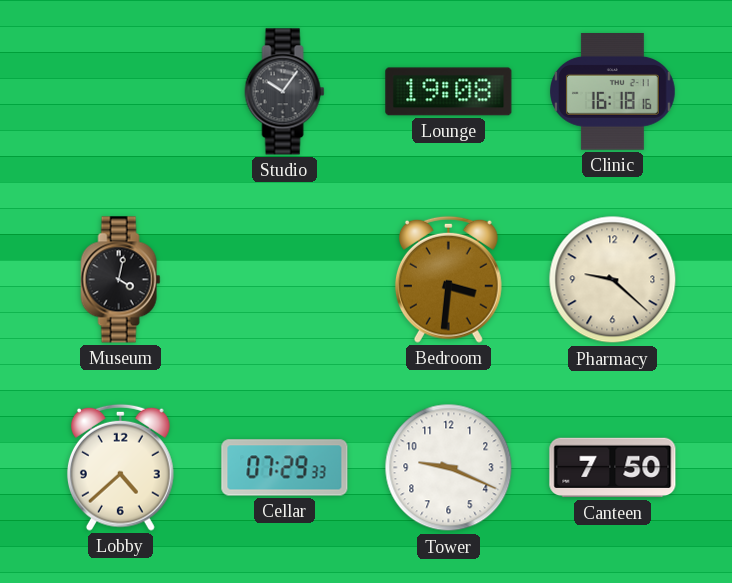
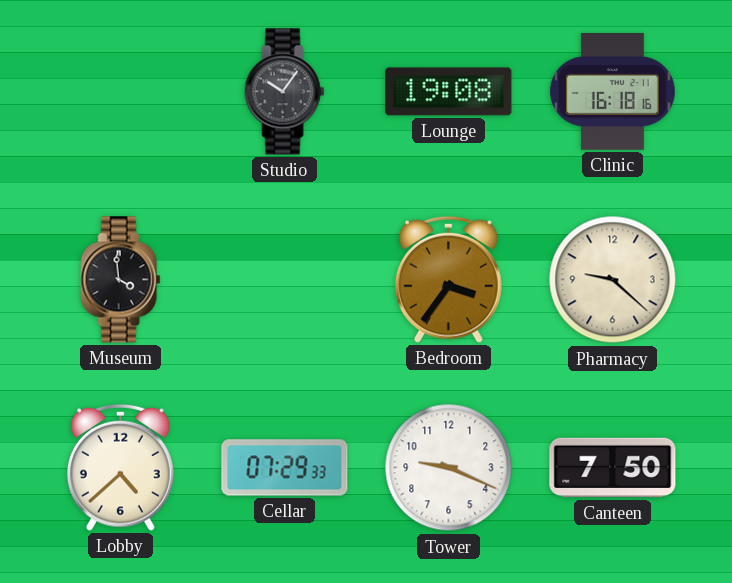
Museum: 4:02 -> 3:59
Bedroom: 3:31 -> 3:36
